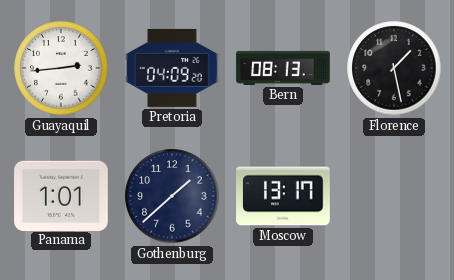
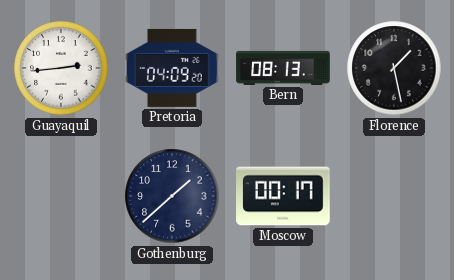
Panama: 1:01 -> none
Moscow: 13:17 -> 00:17
